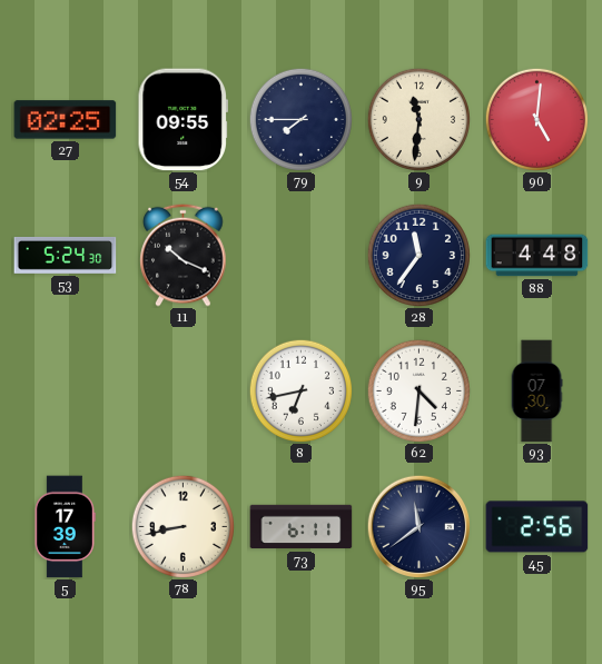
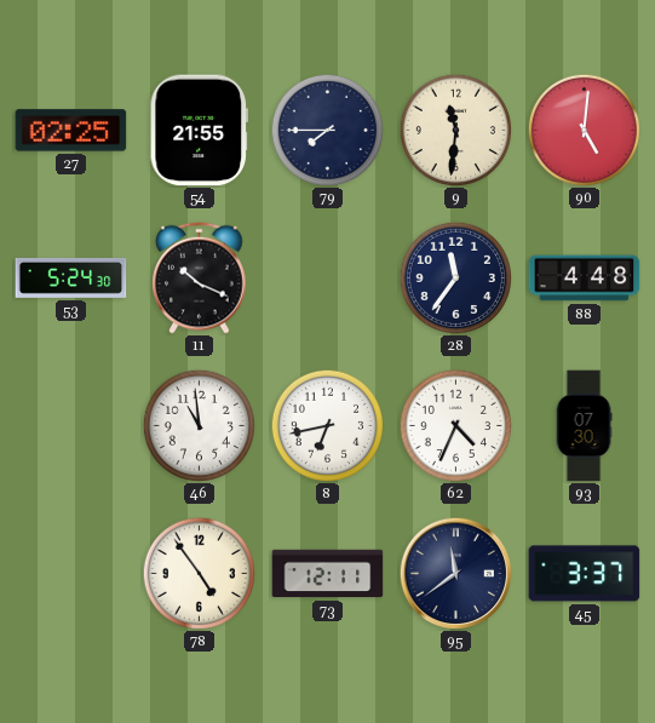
54: 09:55 -> 21:55
46: none -> 10:59
62: 4:31 -> 4:34
5: 17:39 -> none
78: 8:43 -> 4:54
73: 6:11 -> 12:11
45: 2:56 -> 3:37
